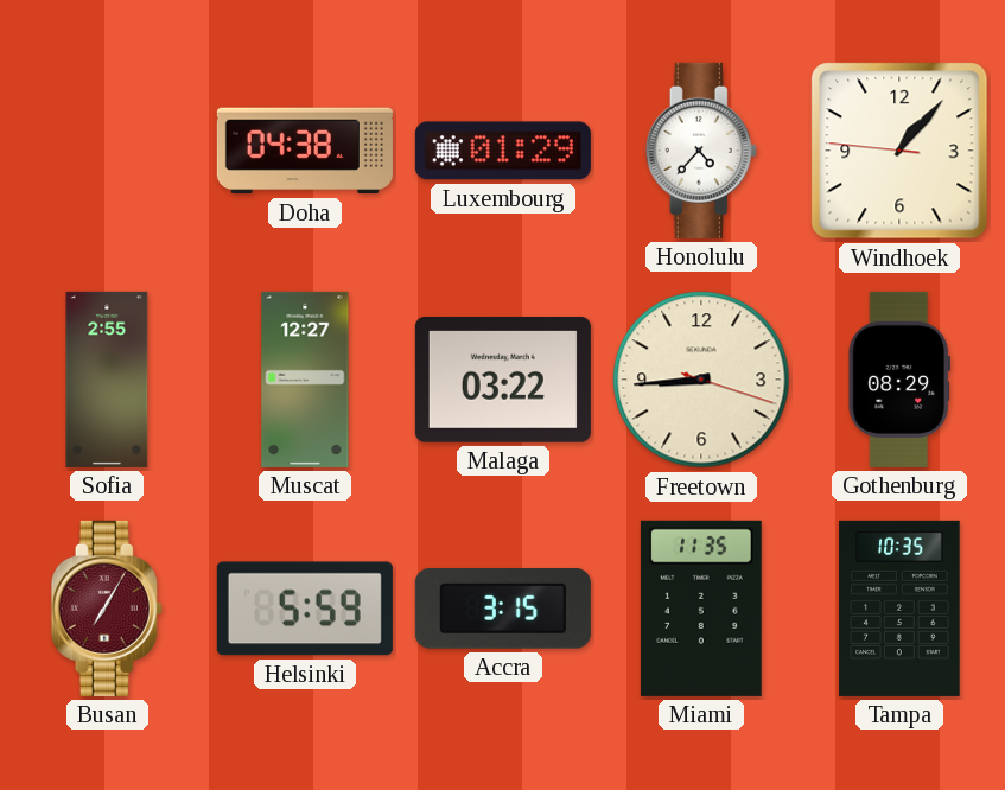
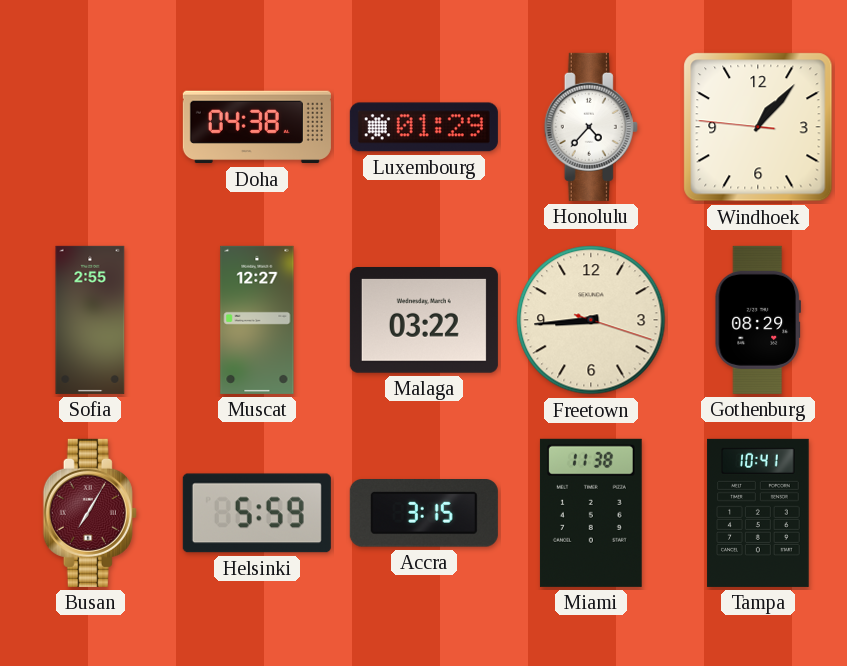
Miami: 11:35 -> 11:38
Tampa: 10:35 -> 10:41
